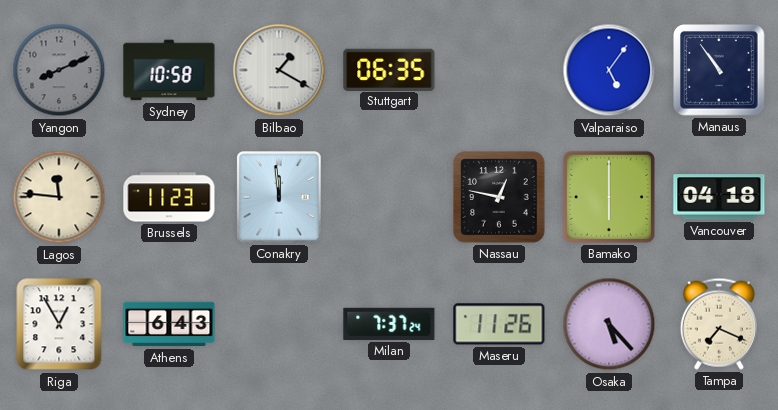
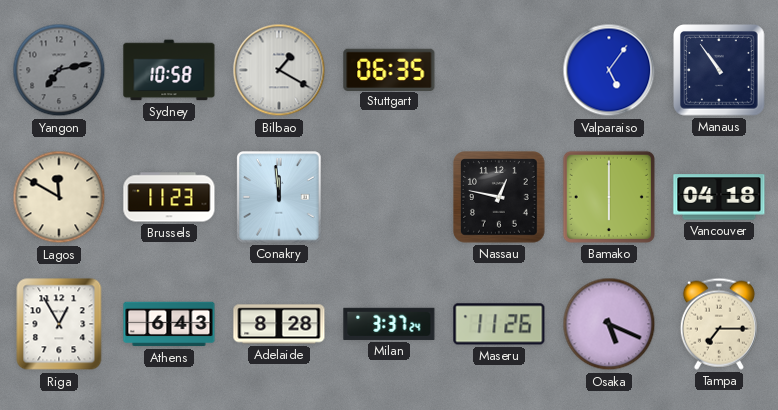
Yangon: 8:11 -> 7:13
Lagos: 11:46 -> 11:50
Adelaide: none -> 8:28
Milan: 7:37 -> 3:37
Osaka: 5:23 -> 5:19
Tampa: 7:19 -> 7:15
